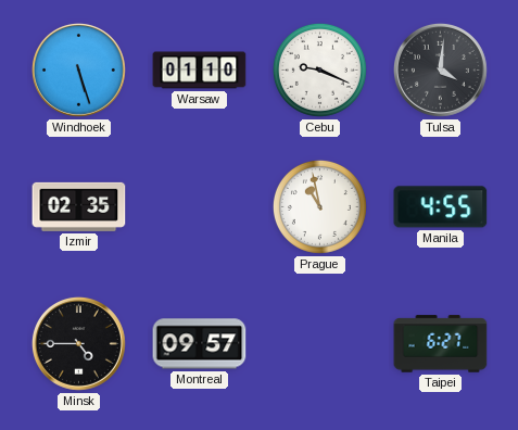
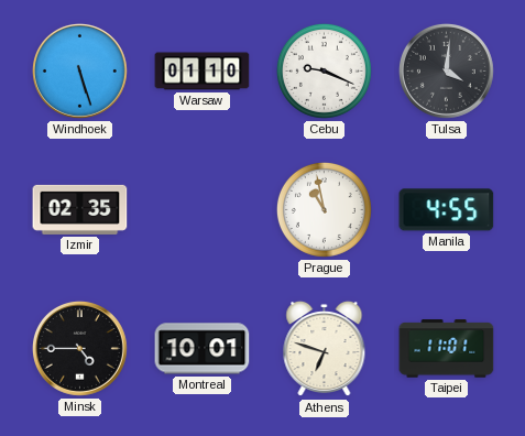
Montreal: 09:57 -> 10:01
Athens: none -> 6:48
Taipei: 6:27 -> 11:01
